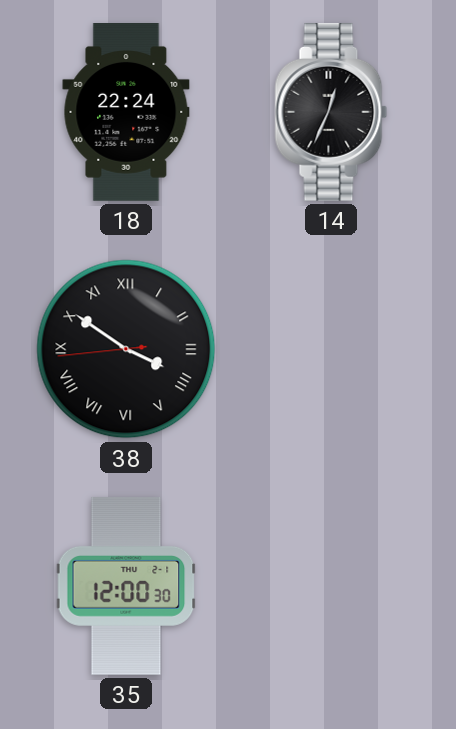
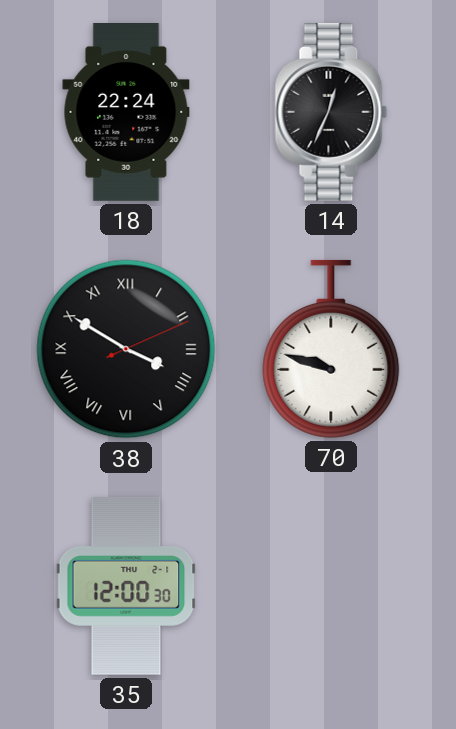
38: 3:50:44 -> 3:50:11
70: none -> 9:48
